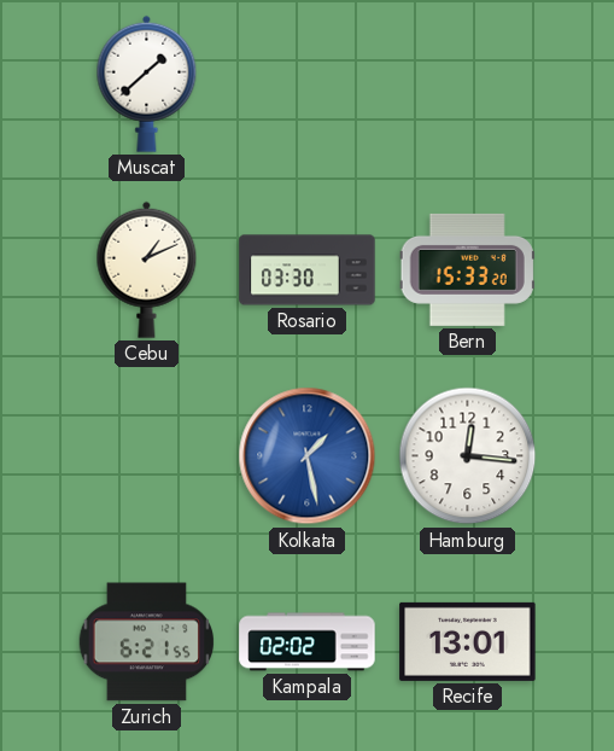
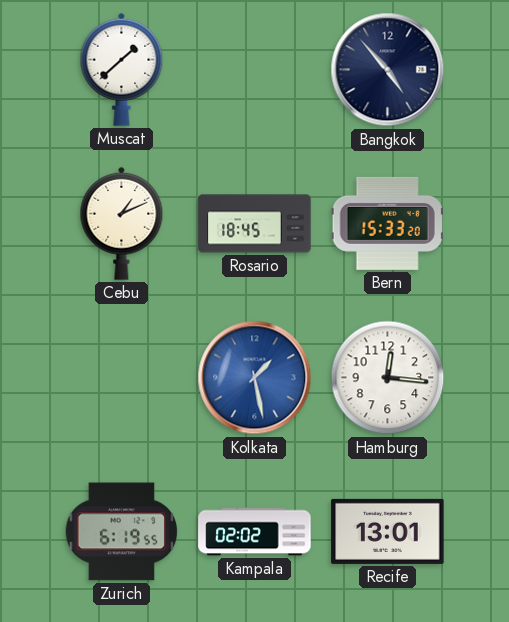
Bangkok: none -> 4:53
Rosario: 03:30 -> 18:45
Zurich: 6:21 -> 6:19
